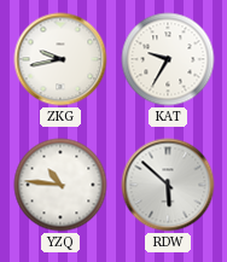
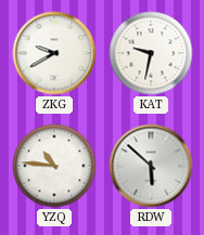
ZKG: 9:43 -> 9:40
KAT: 9:35 -> 9:32
